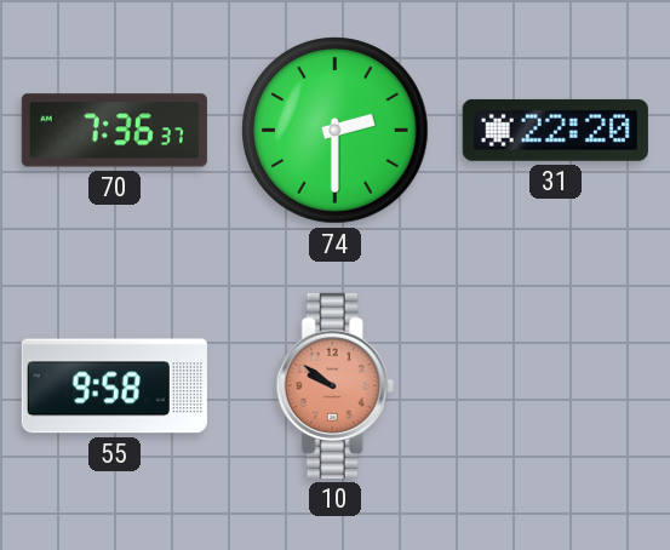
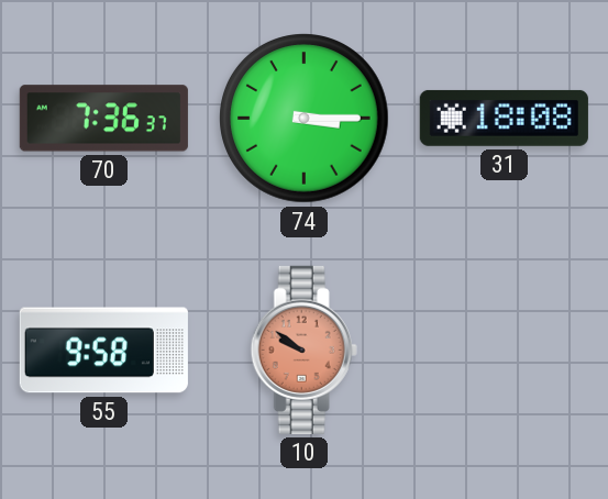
74: 2:30 -> 3:15
31: 22:20 -> 18:08
